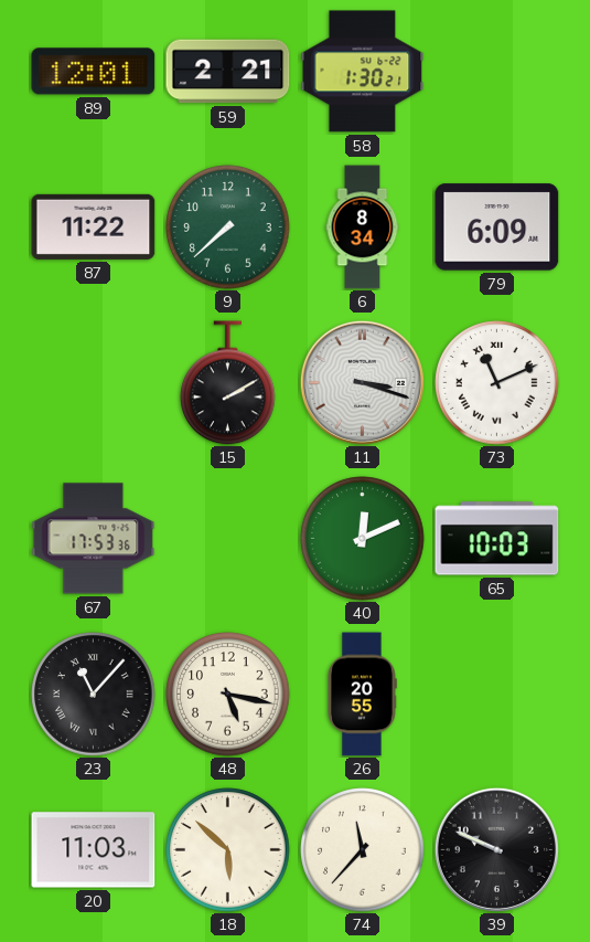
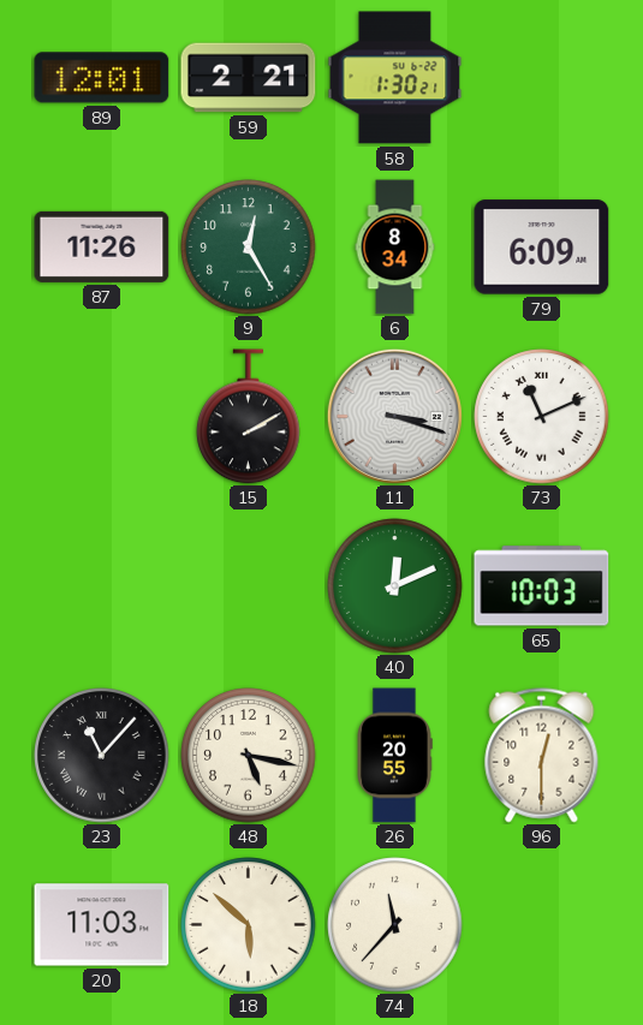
87: 11:22 -> 11:26
9: 7:38 -> 12:25
67: 17:53 -> none
96: none -> 12:30
39: 9:49 -> none
